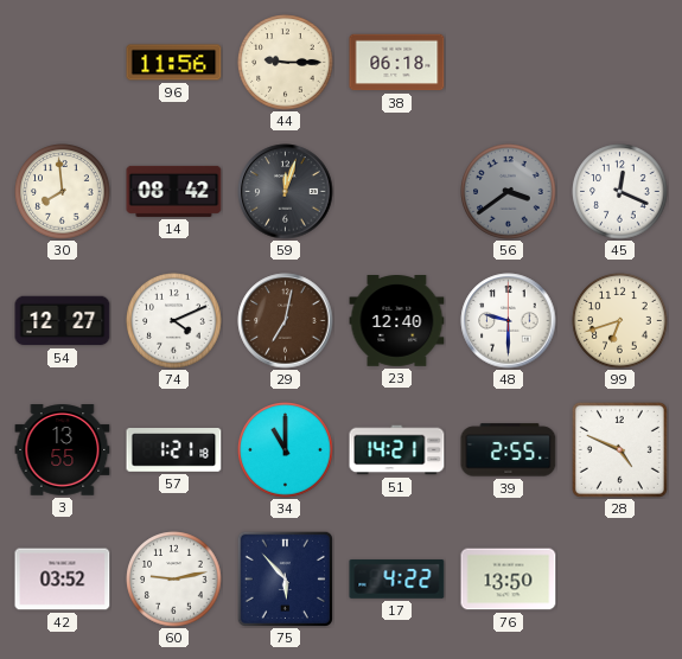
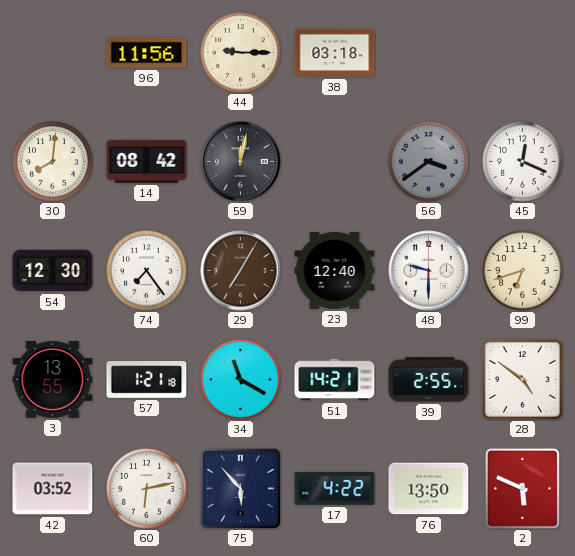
38: 06:18 -> 03:18
30: 7:59 -> 8:01
59: 12:03 -> 12:02
54: 12:27 -> 12:30
74: 4:11 -> 7:24
29: 7:02 -> 7:05
34: 11:00 -> 11:20
28: 4:49 -> 4:51
60: 9:13 -> 6:13
2: none -> 5:49
